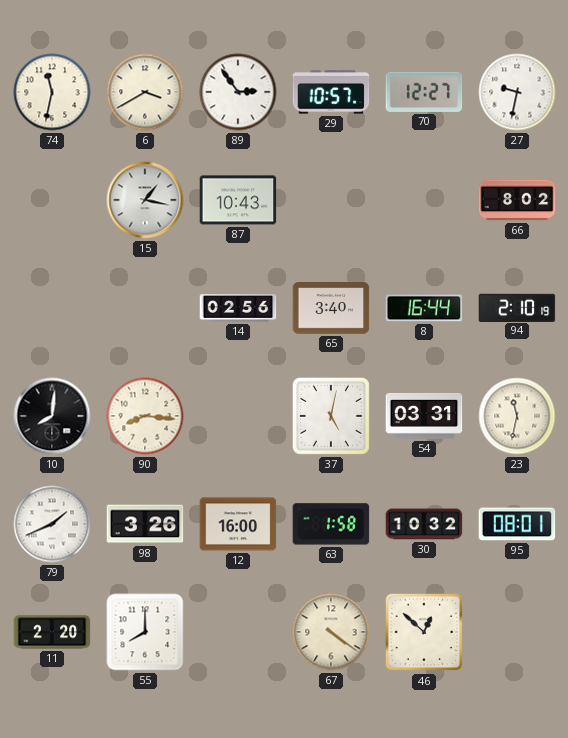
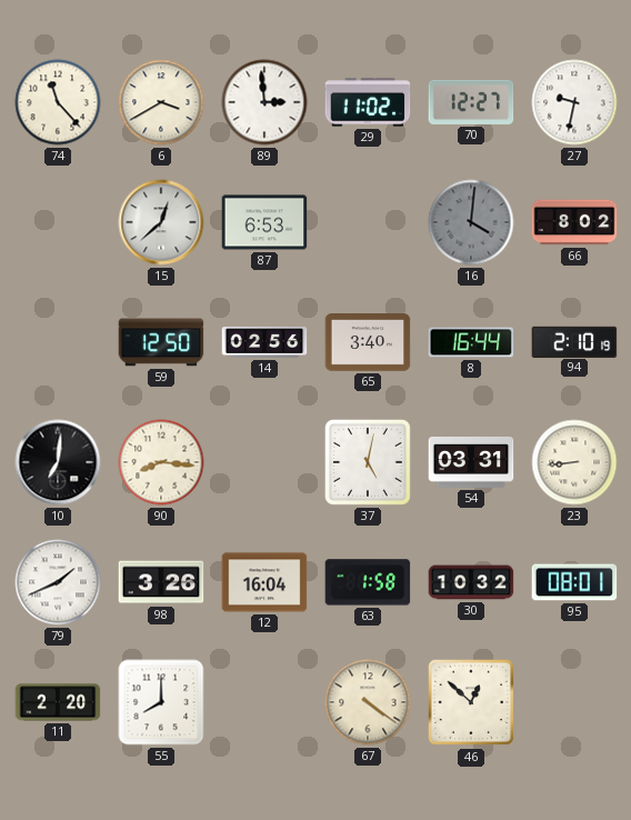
74: 11:32 -> 11:23
89: 2:54 -> 2:59
29: 10:57 -> 11:02
15: 1:17 -> 12:38
87: 10:43 -> 6:53
16: none -> 4:01
59: none -> 12:50
10: 8:01 -> 7:01
23: 11:32 -> 8:44
12: 16:00 -> 16:04
